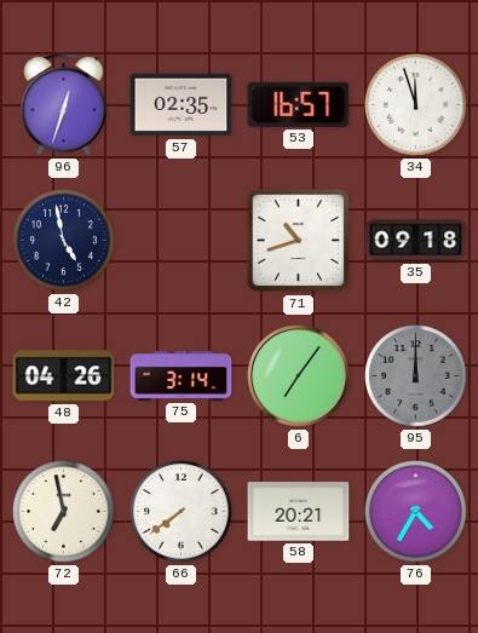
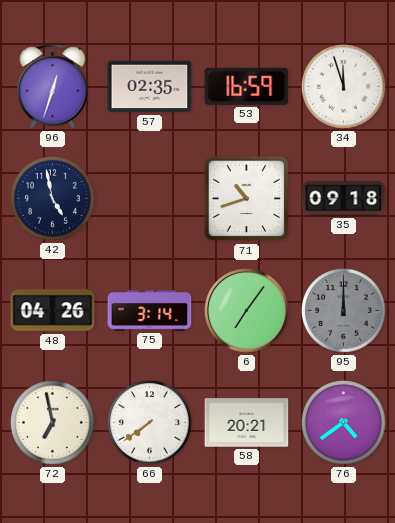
53: 16:57 -> 16:59
76: 4:35 -> 4:39
